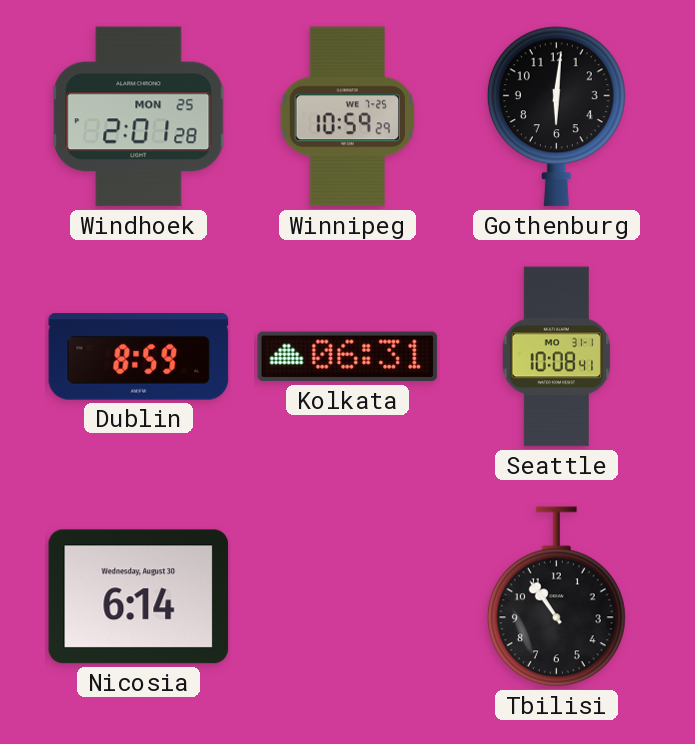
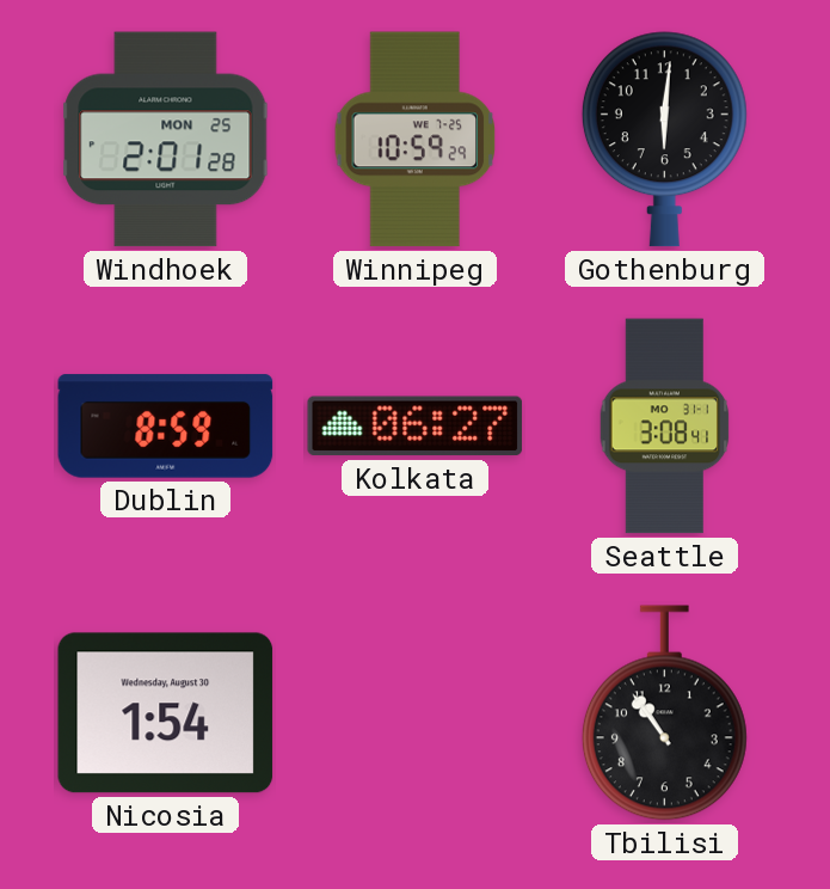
Kolkata: 06:31 -> 06:27
Seattle: 10:08 -> 3:08
Nicosia: 6:14 -> 1:54
